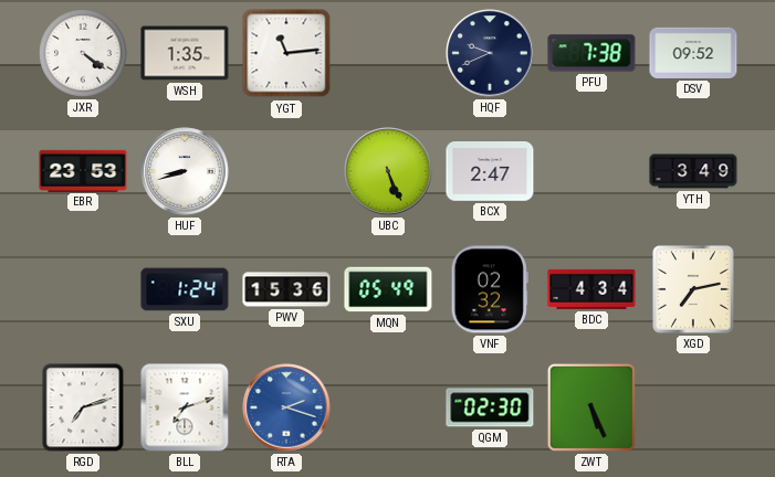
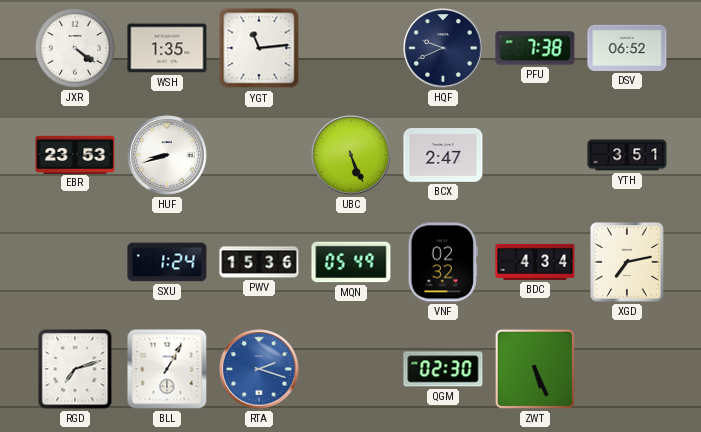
DSV: 09:52 -> 06:52
YTH: 3:49 -> 3:51
BLL: 7:12 -> 1:05
